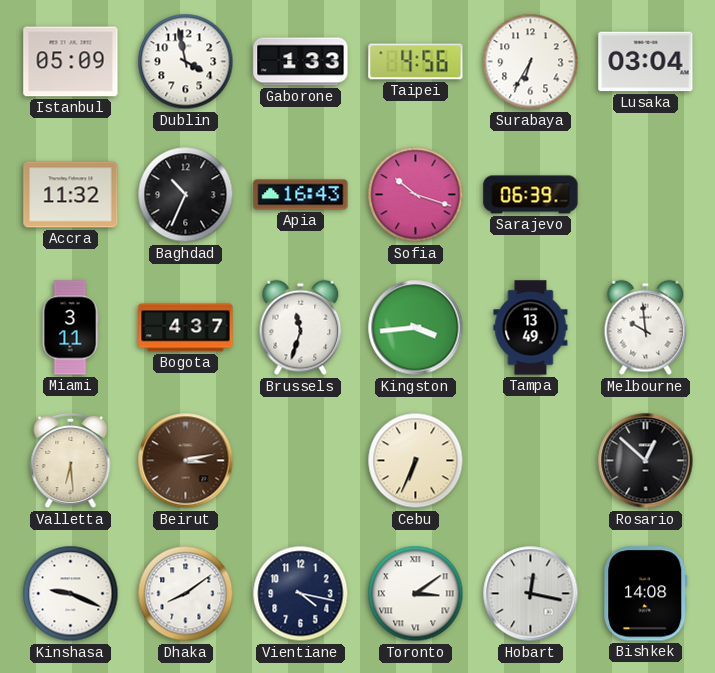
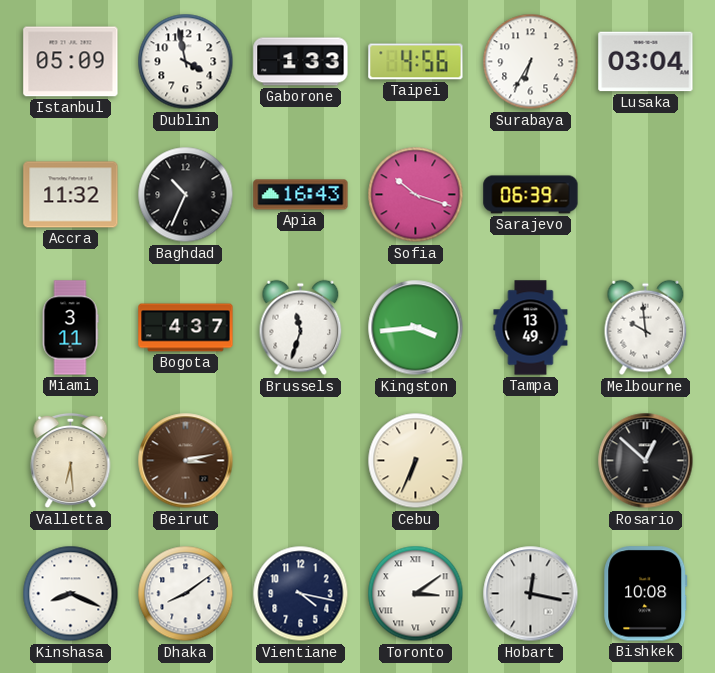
Kinshasa: 9:19 -> 8:19
Bishkek: 14:08 -> 10:08
